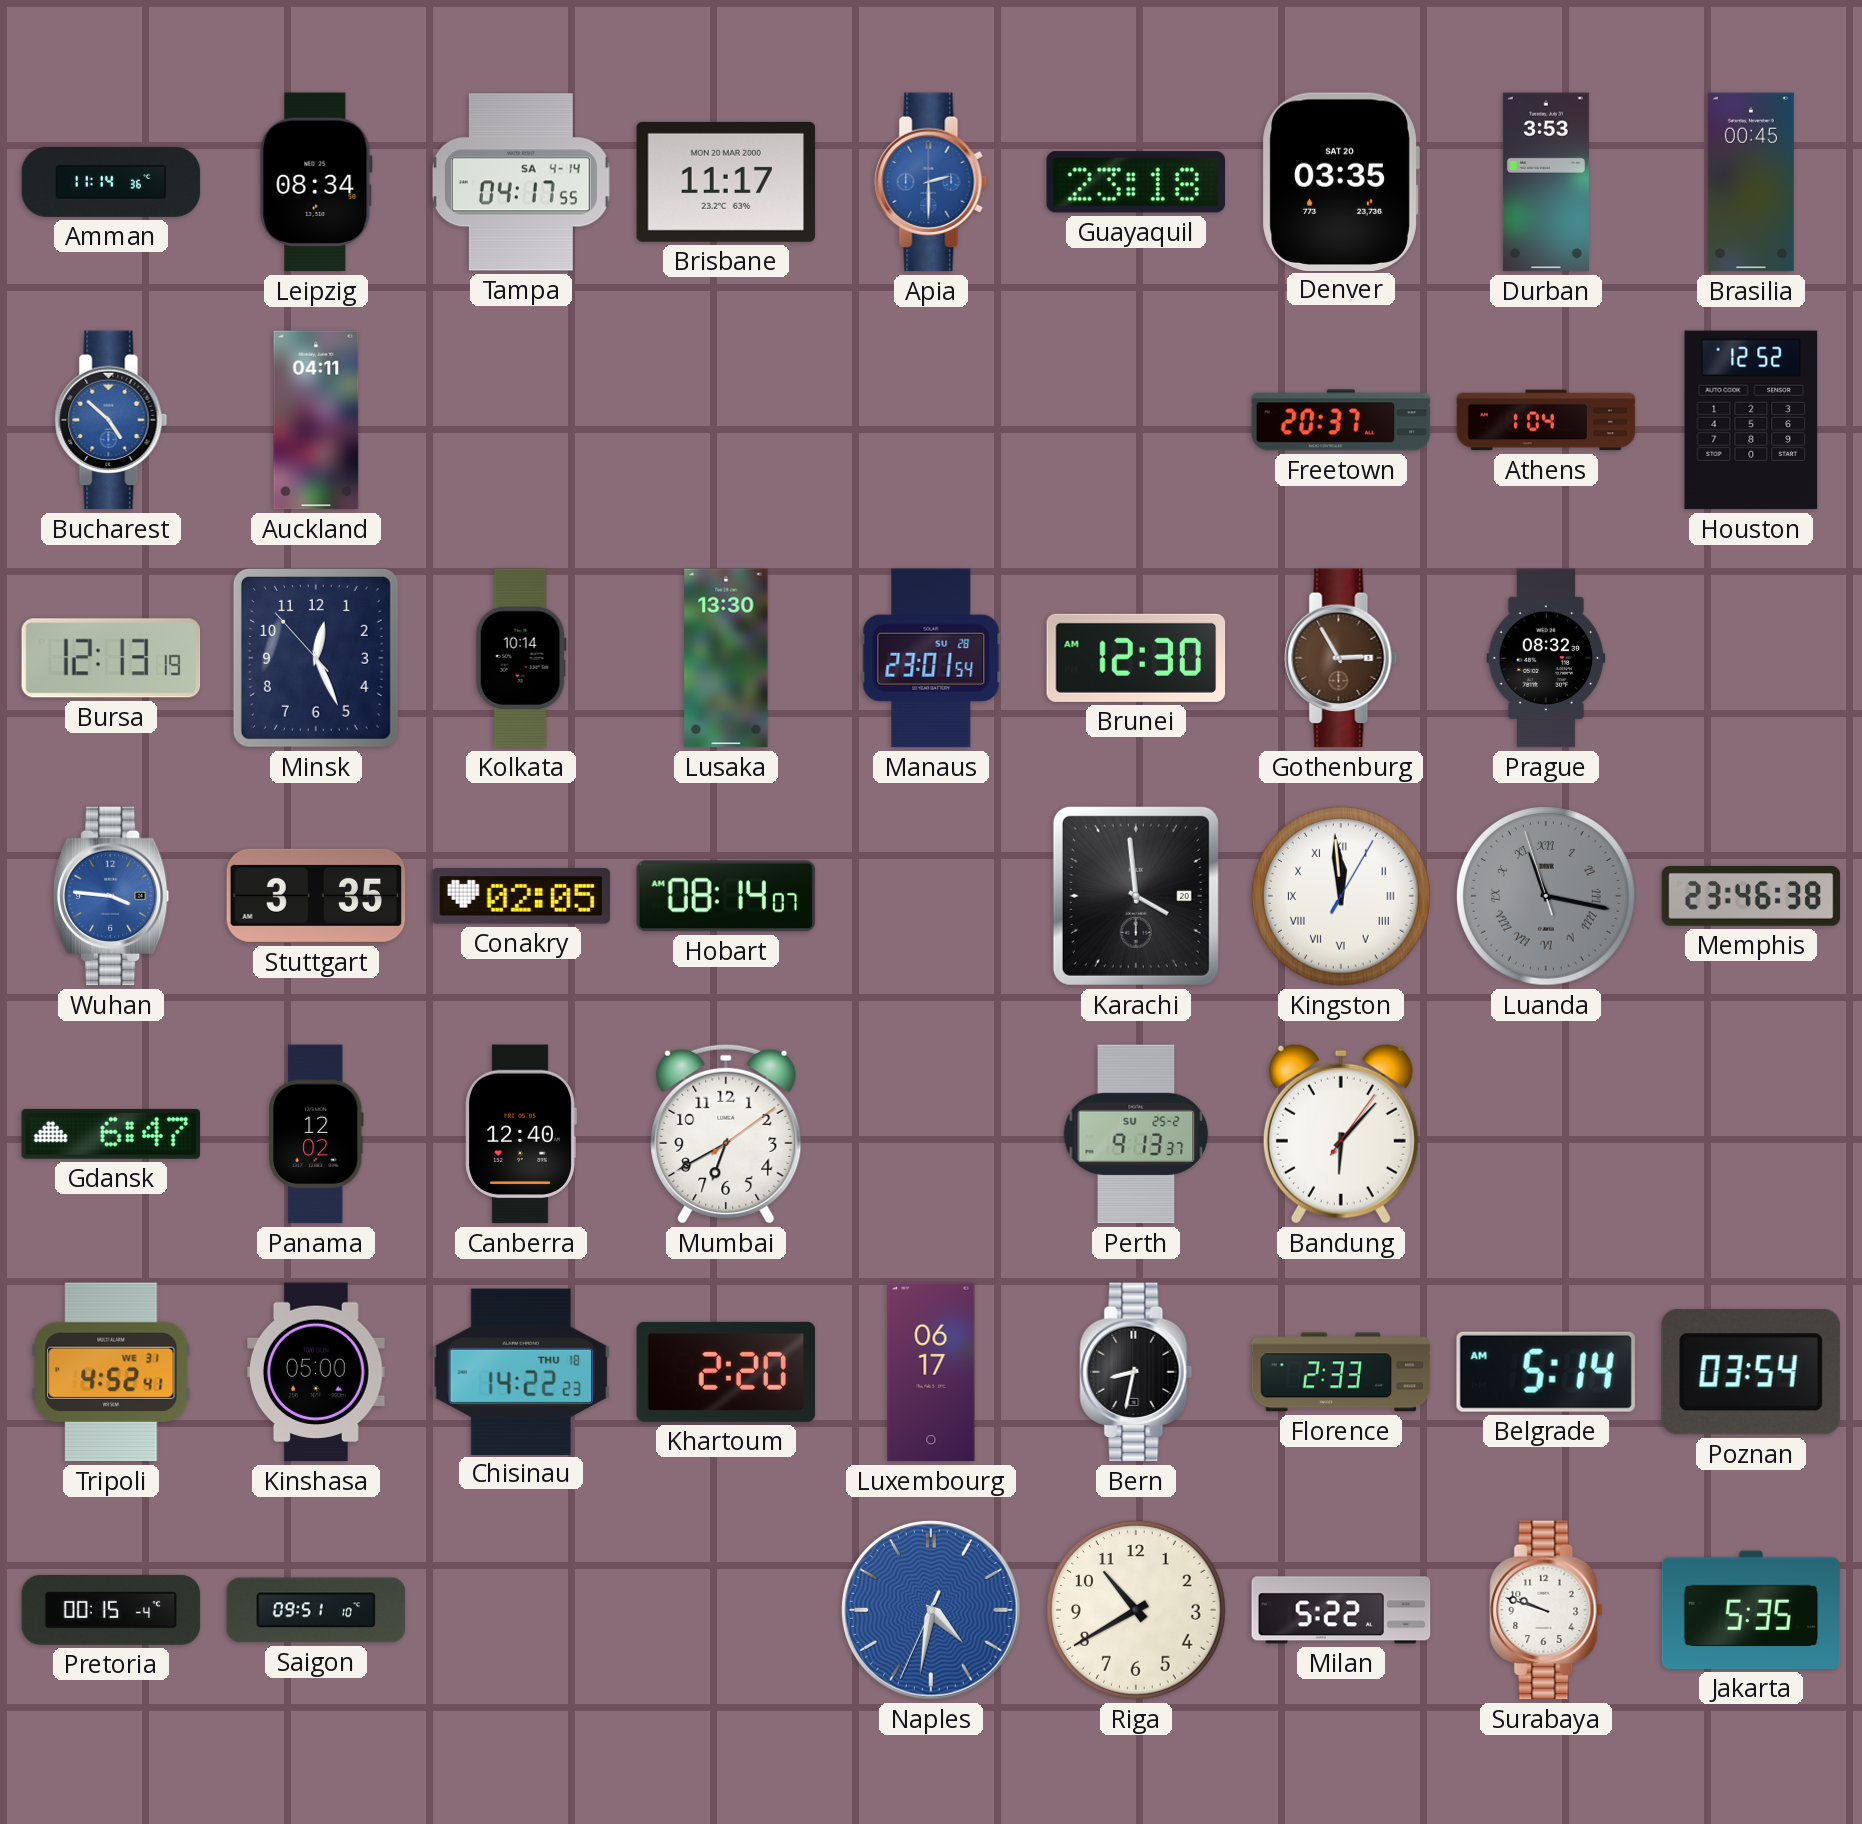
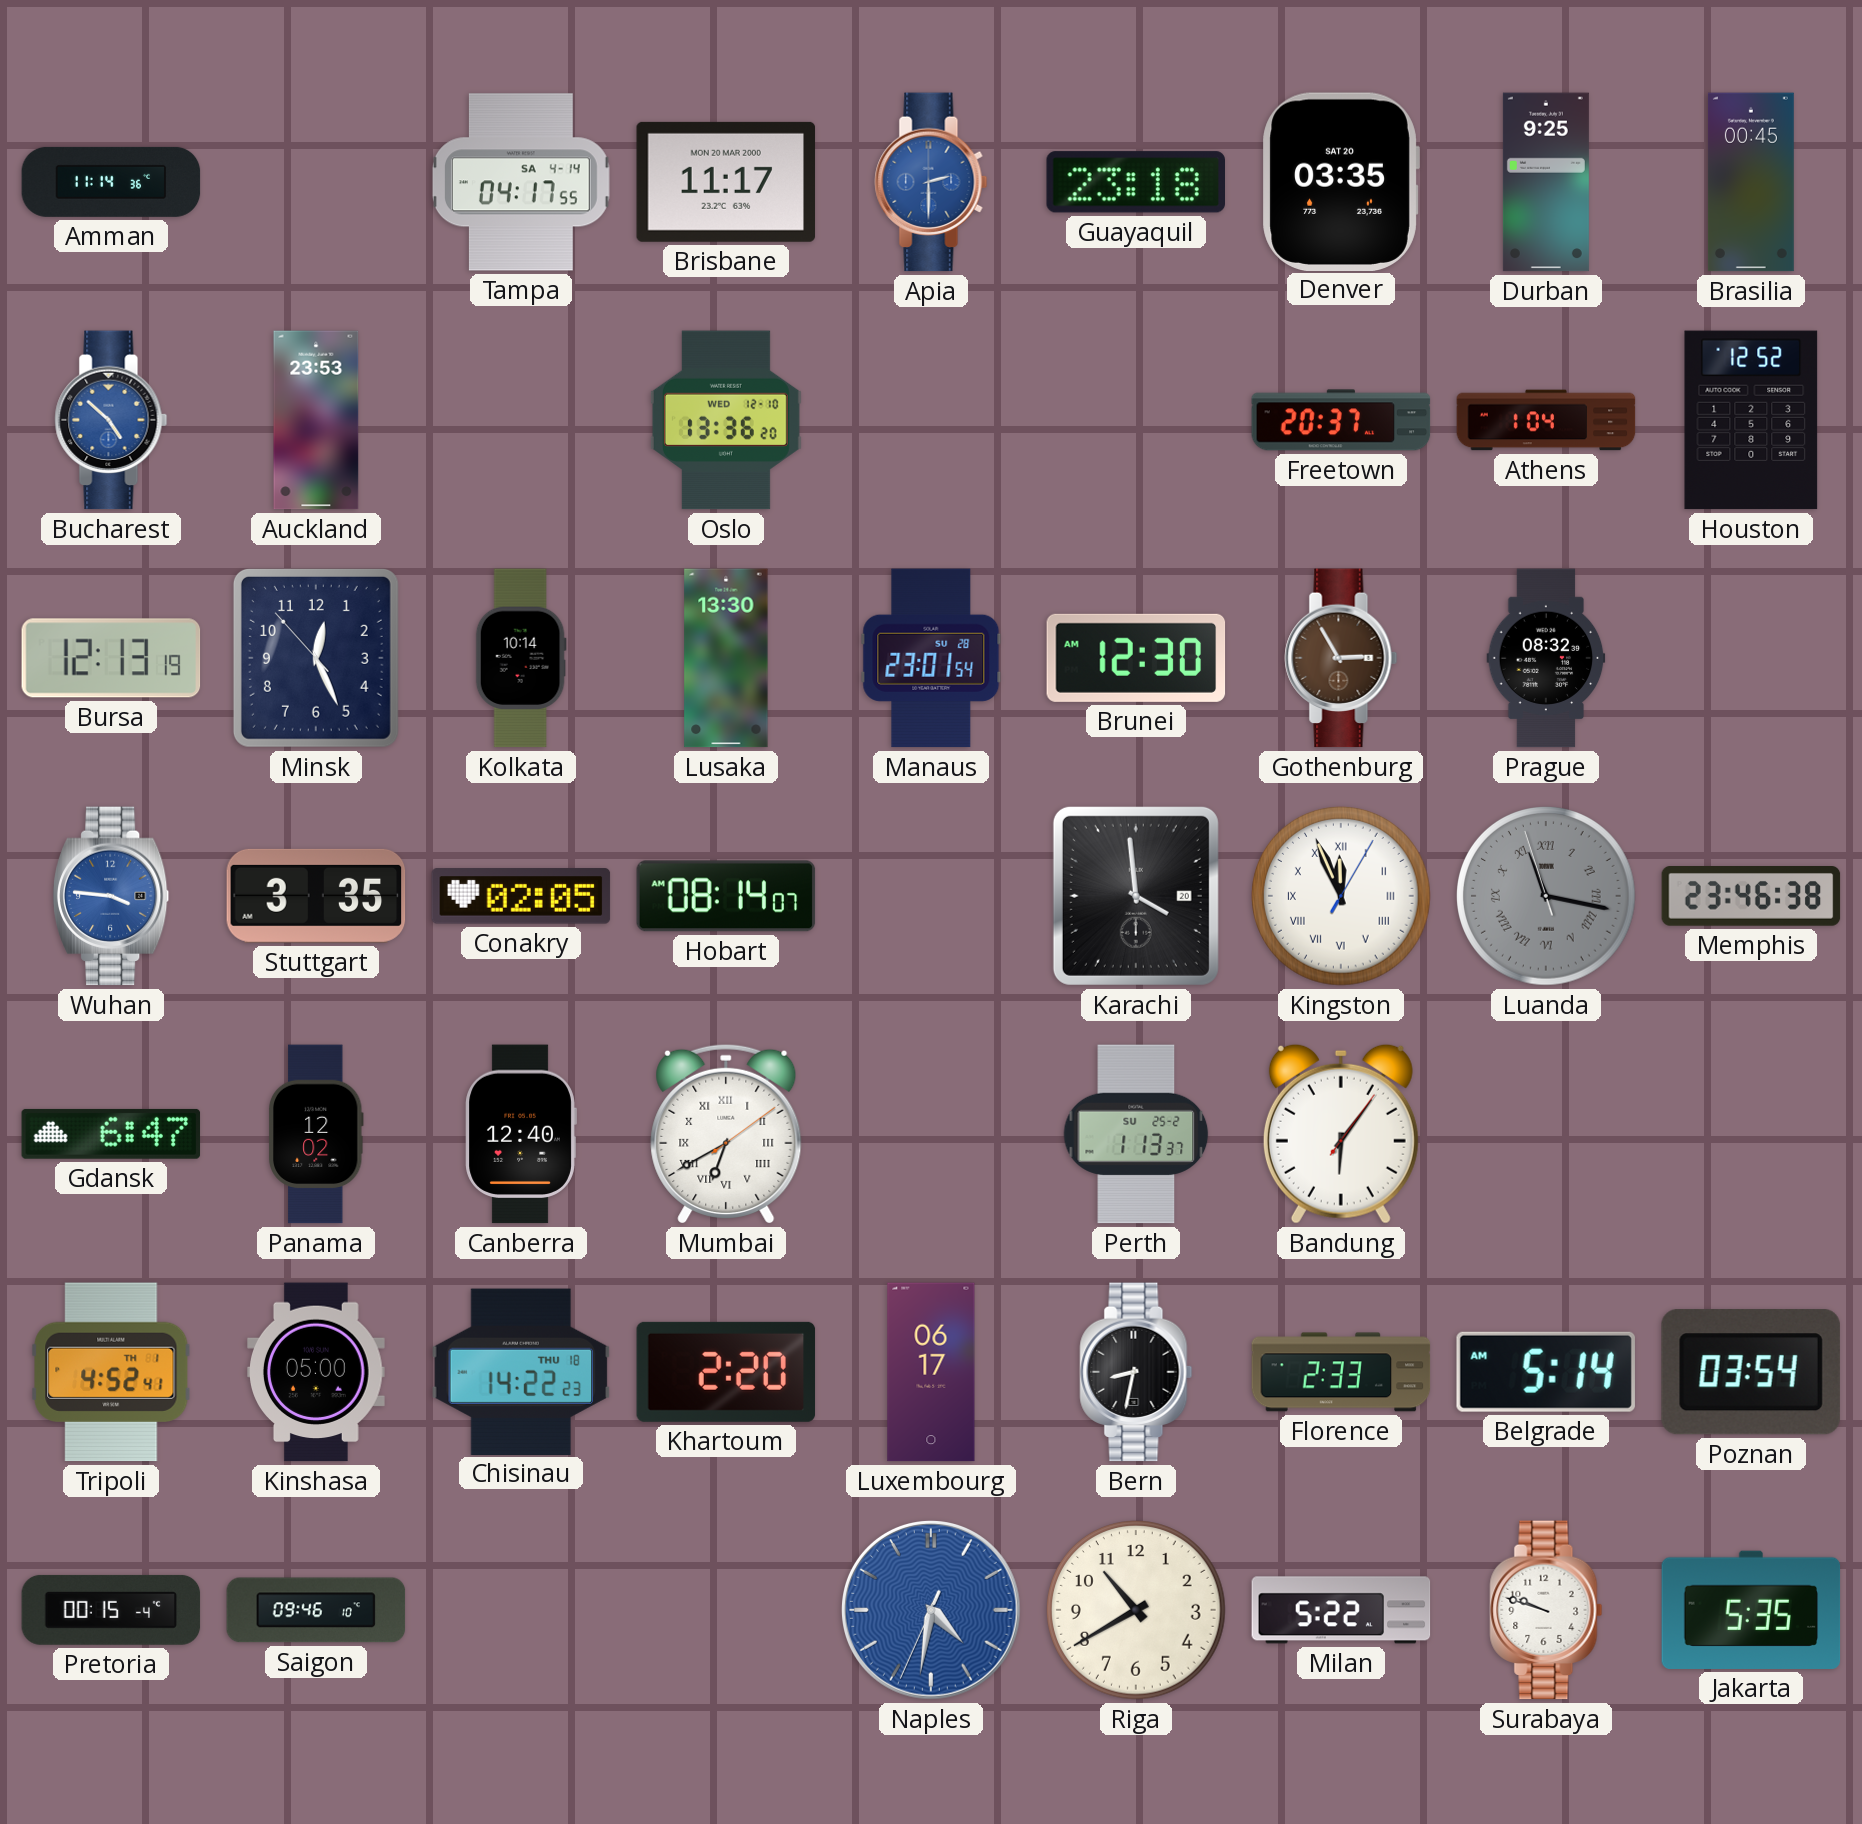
Leipzig: 08:34 -> none
Durban: 3:53 -> 9:25
Auckland: 04:11 -> 23:53
Oslo: none -> 13:36
Kingston: 11:59 -> 11:56
Mumbai numerals: Arabic -> Roman
Perth: 9:13 -> 1:13
Bandung: 6:07 -> 6:06
Tripoli date: WE 31 -> TH 1
Saigon: 09:51 -> 09:46
